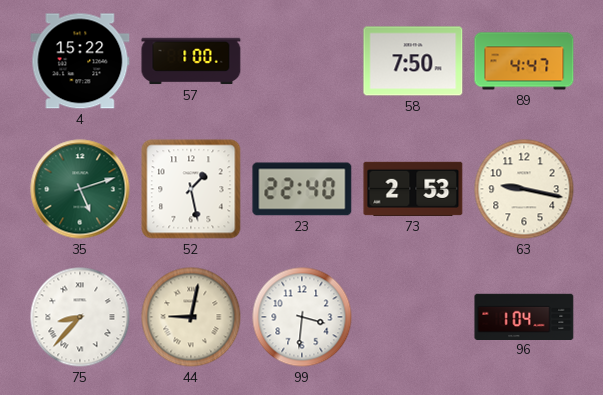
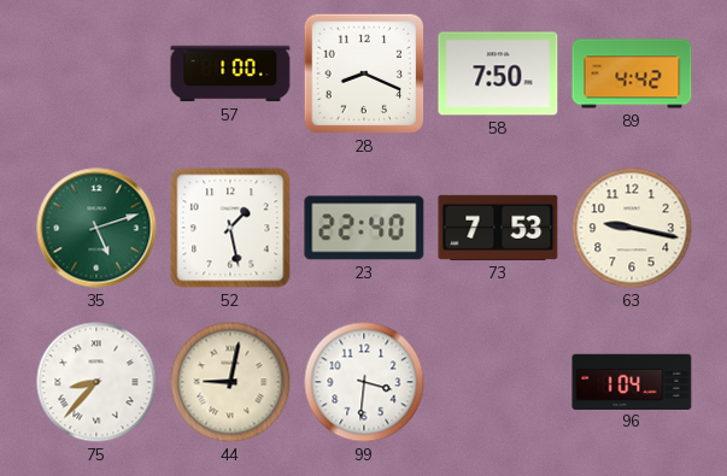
4: 15:22 -> none
28: none -> 8:19
89: 4:47 -> 4:42
73: 2:53 -> 7:53
